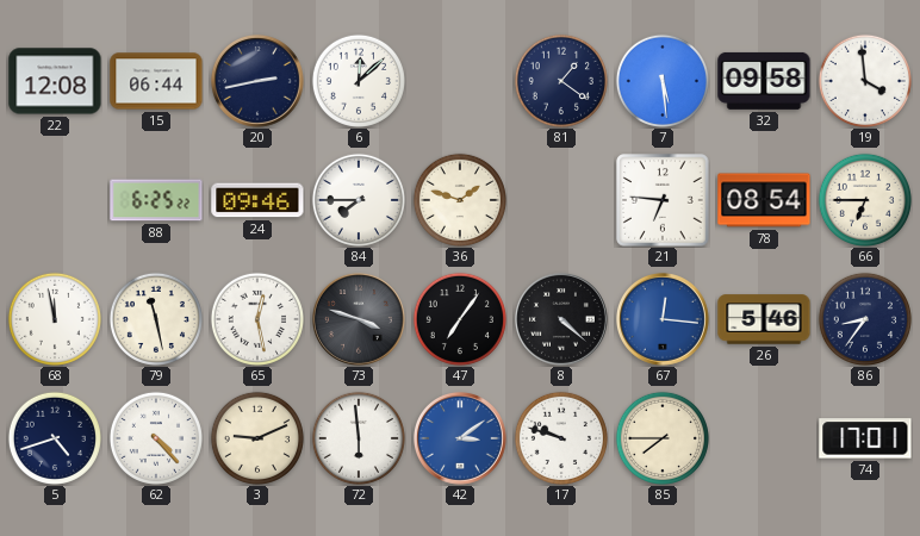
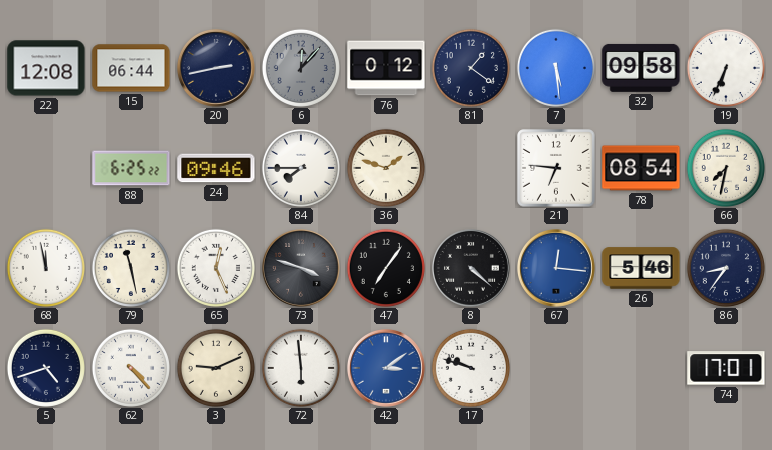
6: 12:08 -> 12:07
6 dial: white -> grey
76: none -> 0:12
19: 3:59 -> 6:34
66: 6:45 -> 7:32
65: 12:28 -> 12:26
85: 7:45 -> none
